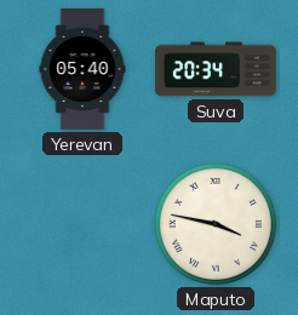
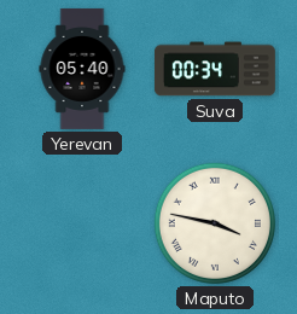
Suva: 20:34 -> 00:34
